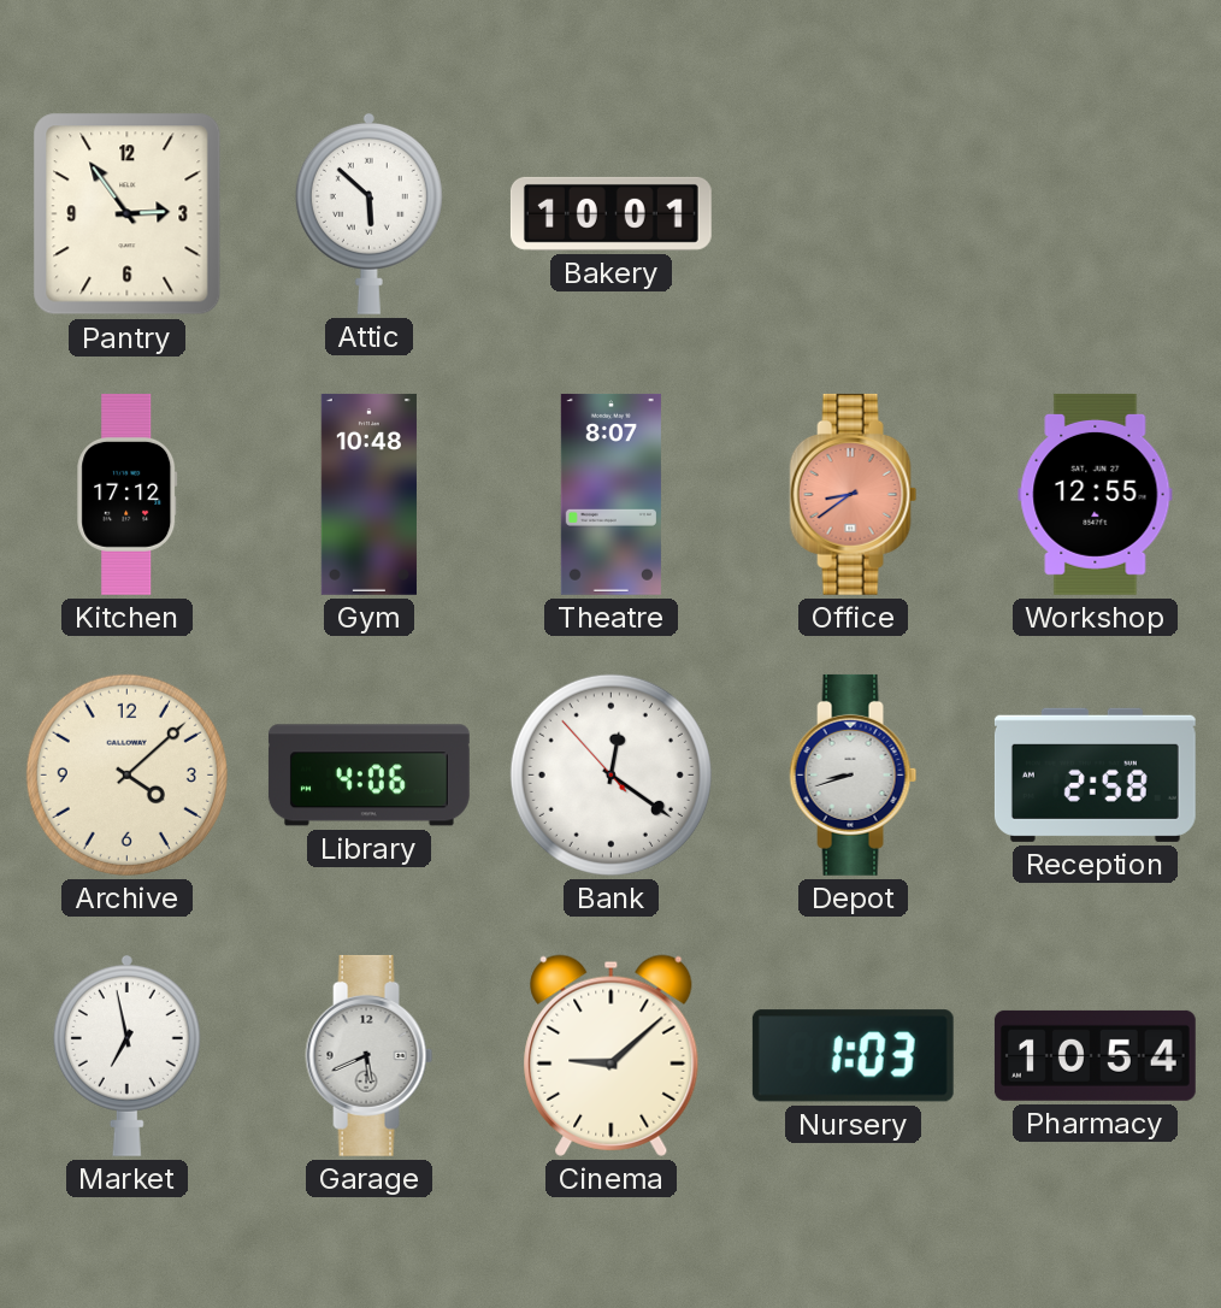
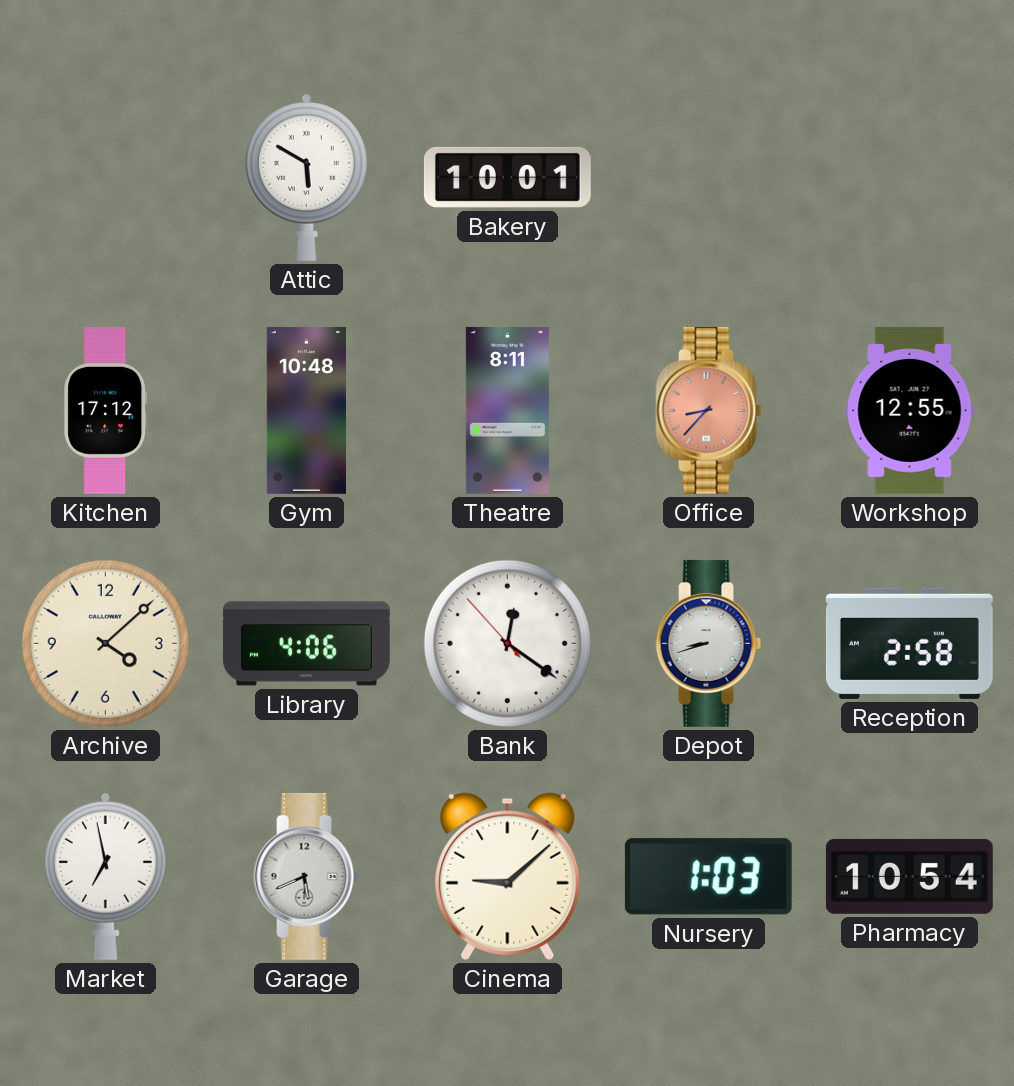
Pantry: 2:54 -> none
Attic: 5:52 -> 5:50
Theatre: 8:07 -> 8:11
Office: 8:39 -> 8:37
